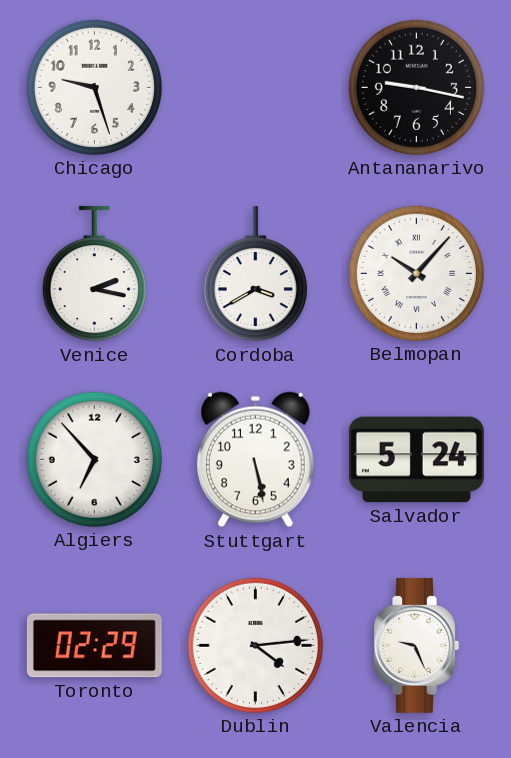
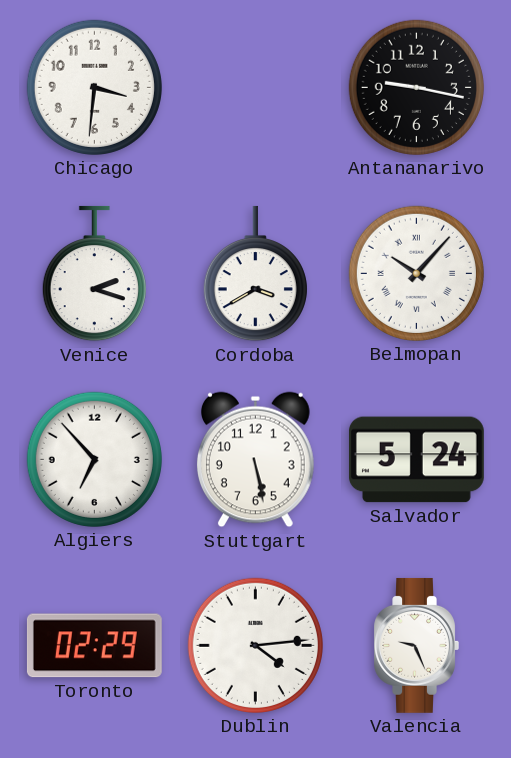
Chicago: 9:27 -> 3:31
Venice: 2:17 -> 2:18
